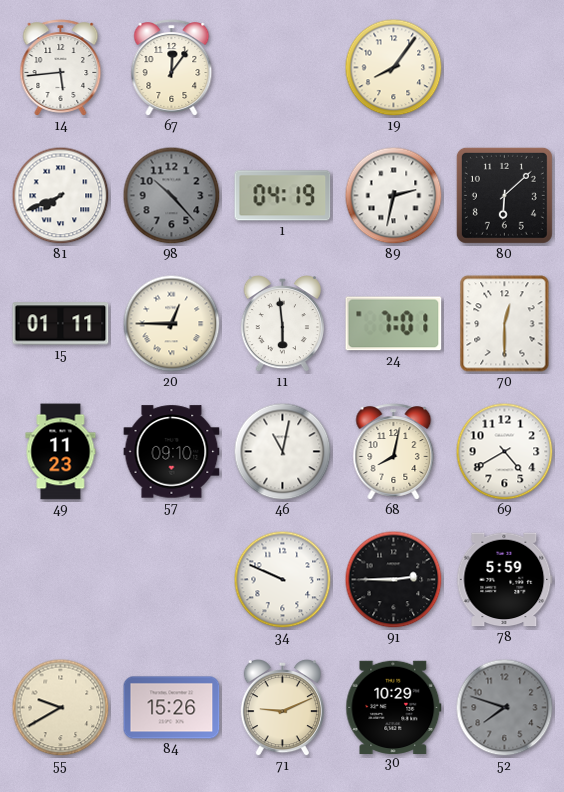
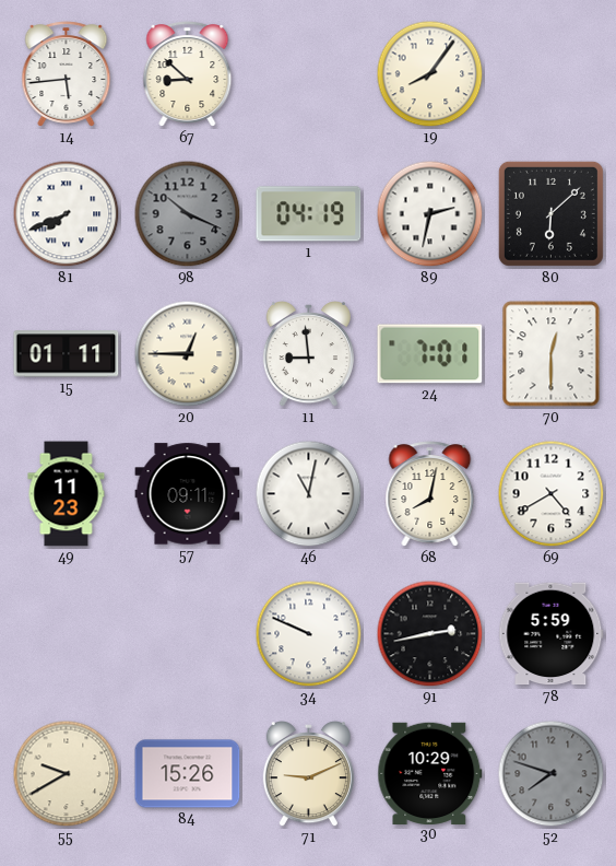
67: 12:06 -> 8:52
98: 10:23 -> 10:19
11: 5:59 -> 8:59
57: 09:10 -> 09:11
91: 2:45 -> 2:43
